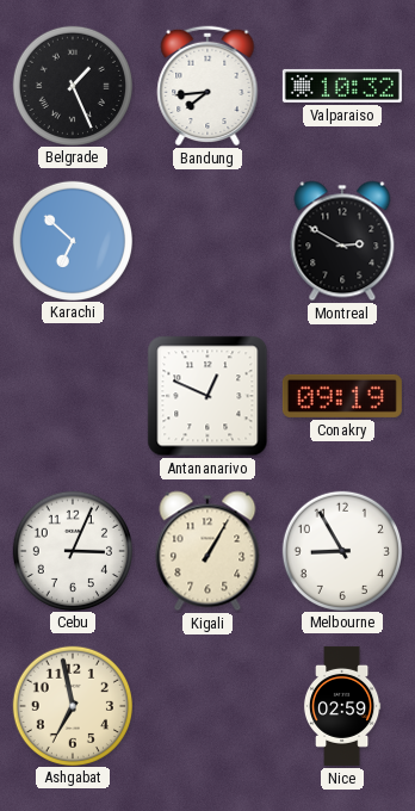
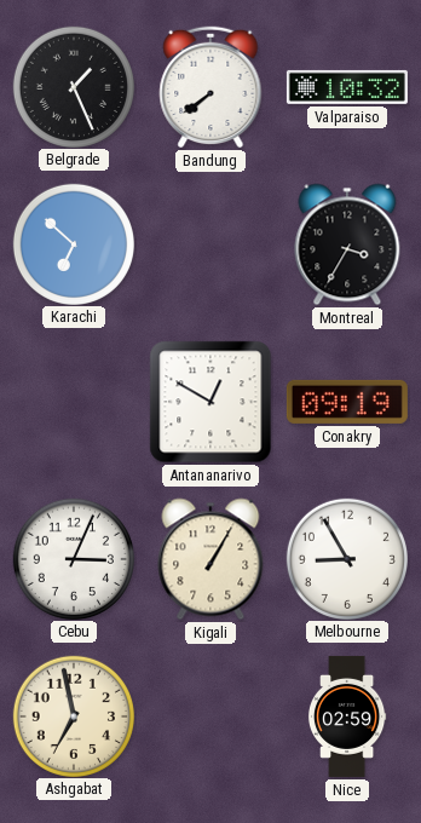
Bandung: 7:44 -> 7:39
Montreal: 2:50 -> 3:35
Antananarivo: 12:49 -> 12:50
